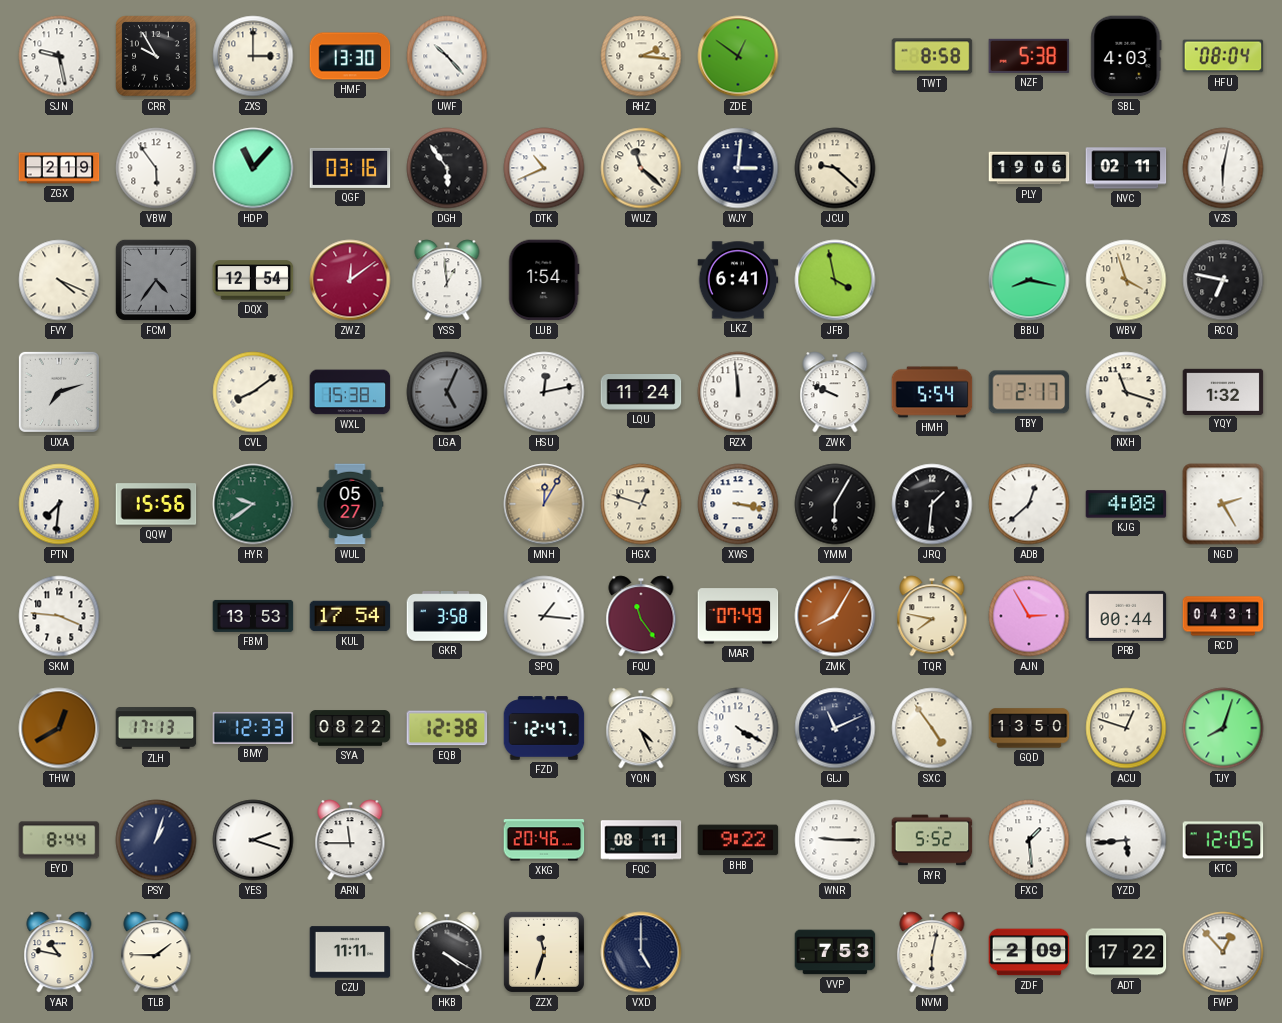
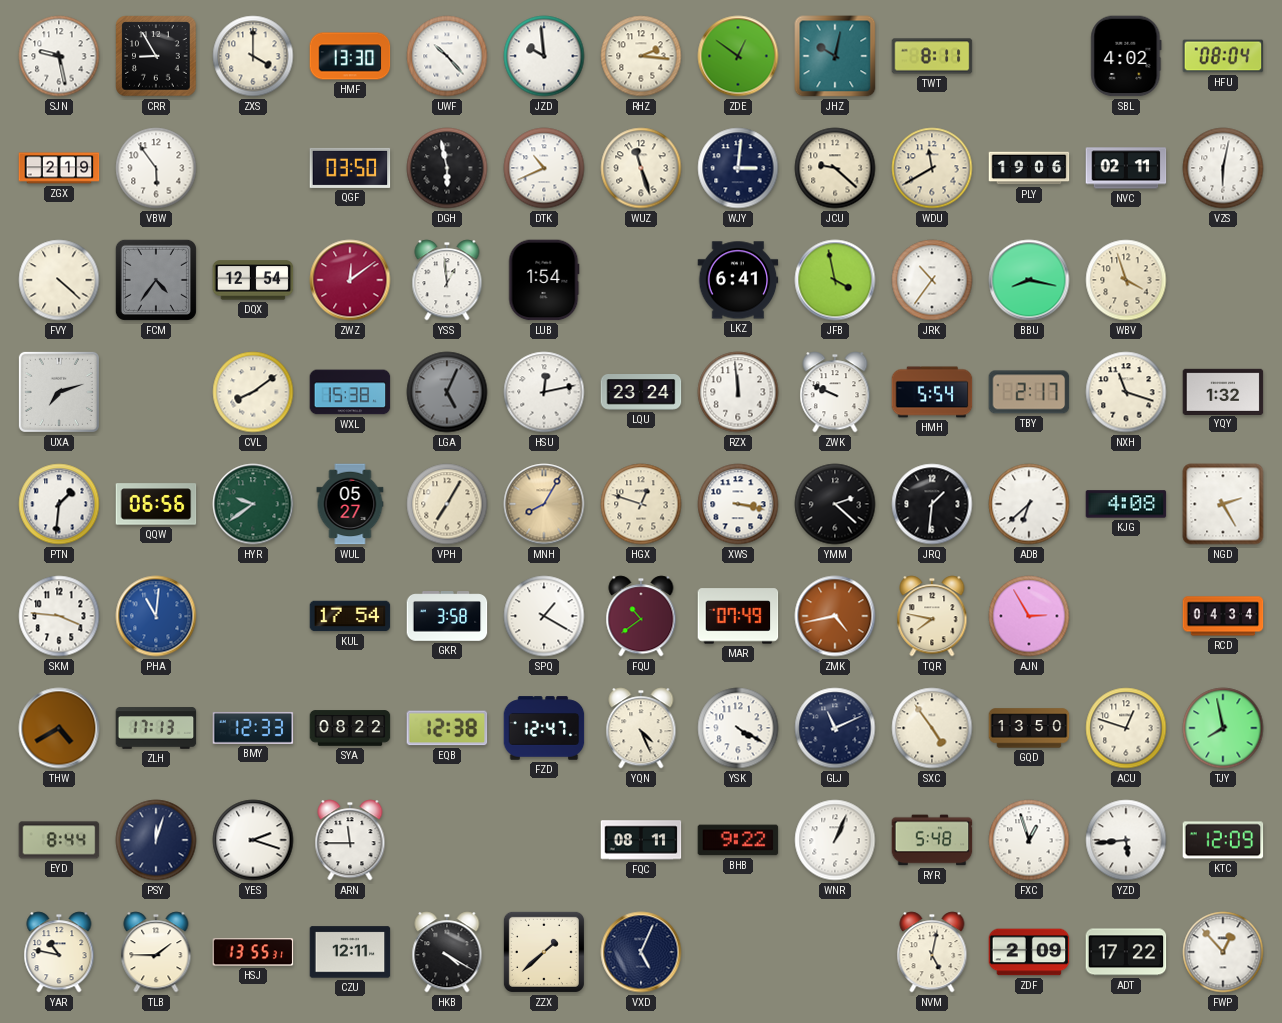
CRR: 9:55 -> 8:55
ZXS: 3:00 -> 4:00
JZD: none -> 9:59
JHZ: none -> 10:02
TWT: 8:58 -> 8:11
NZF: 5:38 -> none
SBL: 4:03 -> 4:02
HDP: 11:07 -> none
QGF: 03:16 -> 03:50
DGH: 5:54 -> 5:58
WUZ: 11:22 -> 11:27
WDU: none -> 11:40
FVY: 4:19 -> 4:22
JRK: none -> 10:36
RCQ: 6:47 -> none
LQU: 11:24 -> 23:24
PTN: 7:31 -> 1:31
QQW: 15:56 -> 06:56
VPH: none -> 7:05
MNH: 12:05 -> 8:05
YMM: 6:05 -> 2:22
ADB: 12:38 -> 6:38
PHA: none -> 11:01
FBM: 13:53 -> none
SPQ: 1:16 -> 1:20
FQU: 11:24 -> 10:39
ZMK: 8:05 -> 4:43
PRB: 00:44 -> none
RCD: 04:31 -> 04:34
THW: 12:40 -> 4:40
TJY: 8:03 -> 7:58
PSY: 1:03 -> 12:03
XKG: 20:46 -> none
WNR: 9:15 -> 1:04
RYR: 5:52 -> 5:48
FXC: 1:29 -> 12:57
KTC: 12:05 -> 12:09
HSJ: none -> 13:55
CZU: 11:11 -> 12:11
ZZX: 11:33 -> 1:38
VXD: 5:00 -> 5:04
VVP: 7:53 -> none
NVM: 6:02 -> 5:02
